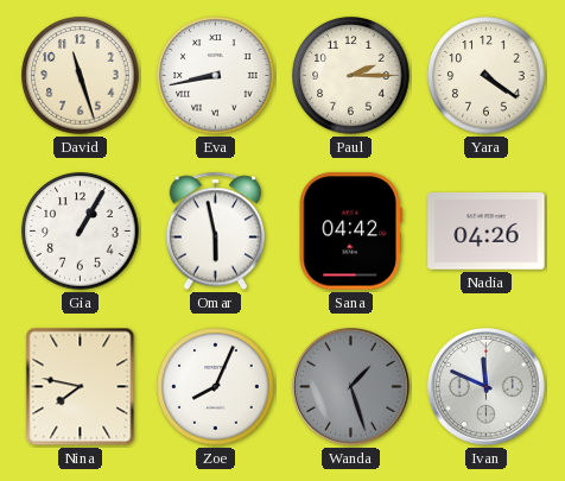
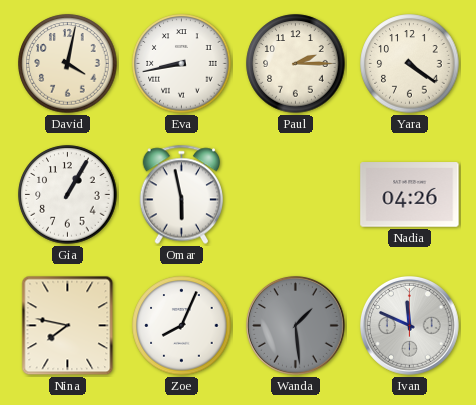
David: 11:27 -> 4:02
Sana: 04:42 -> none
Wanda: 1:27 -> 1:29
